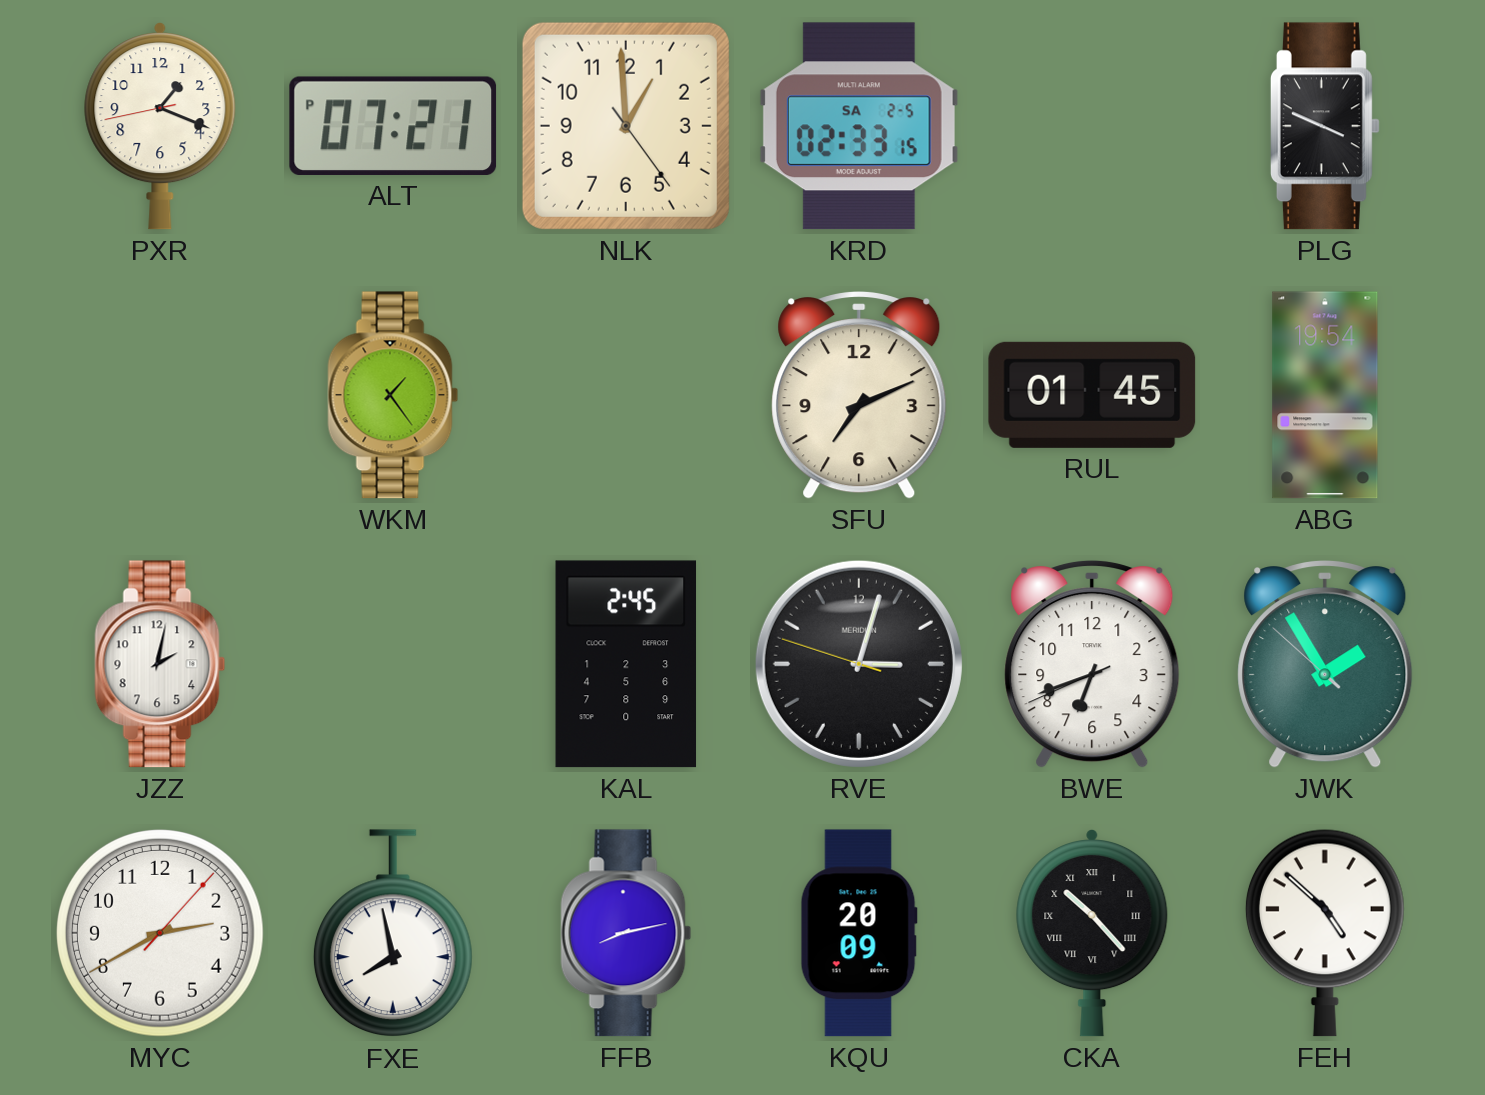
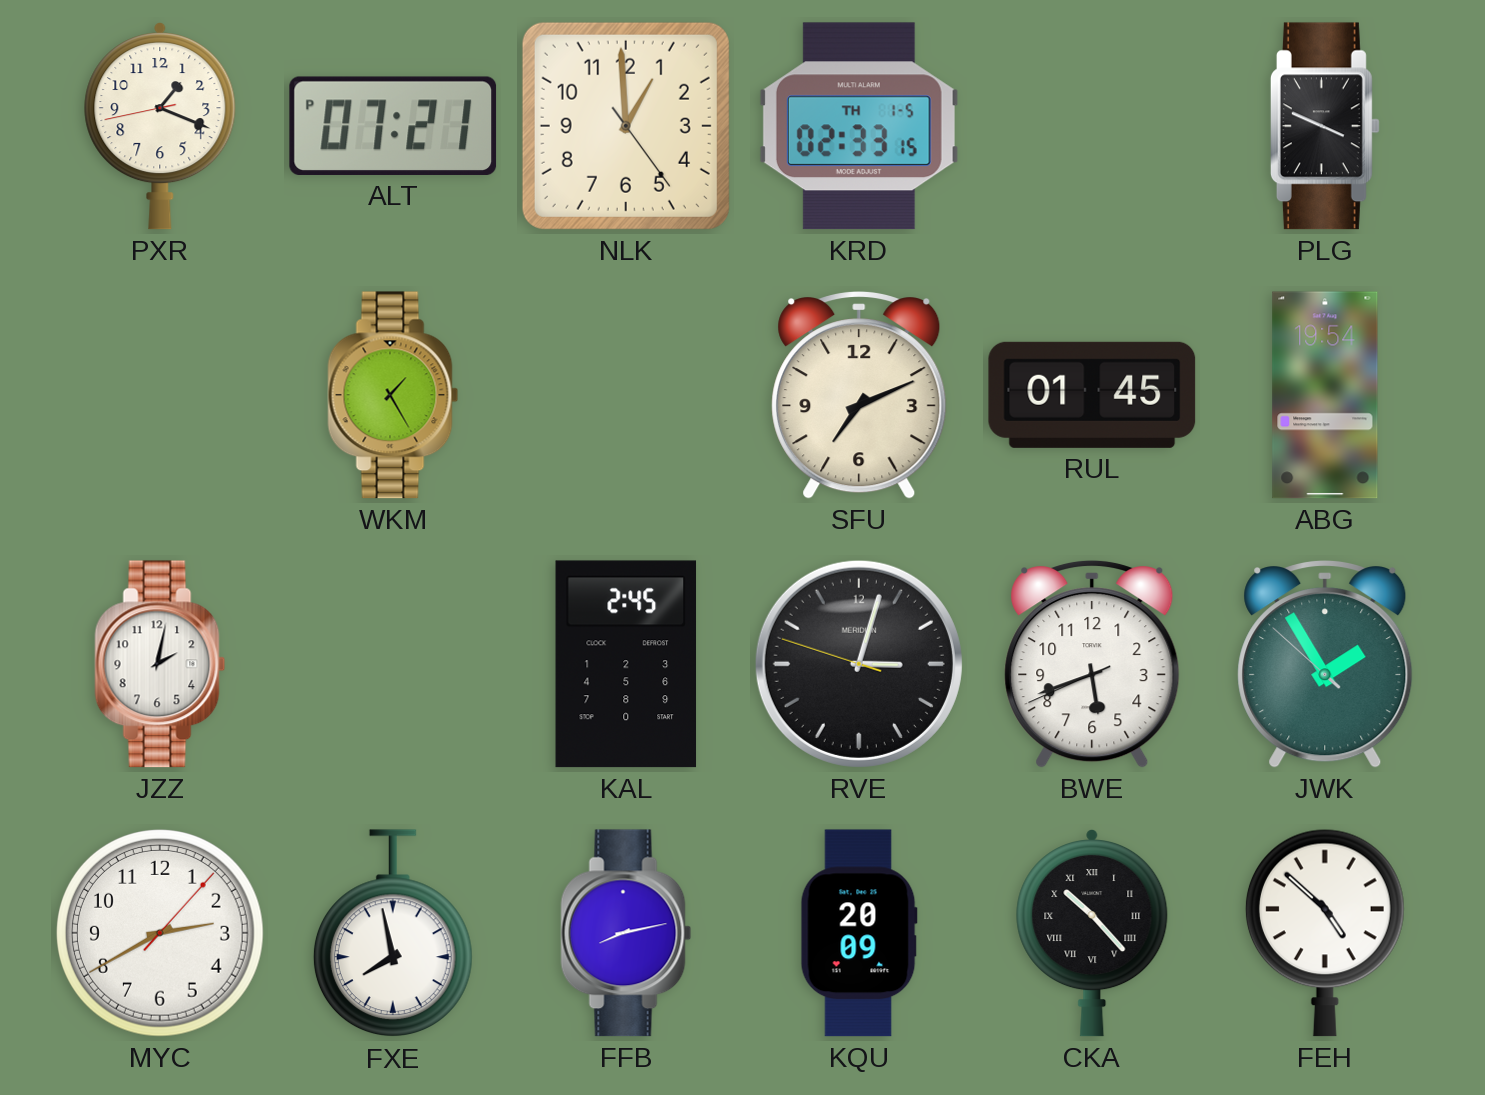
KRD date: SA 2-5 -> TH 1-5
WKM: 1:24 -> 1:25
BWE: 6:41 -> 5:41
